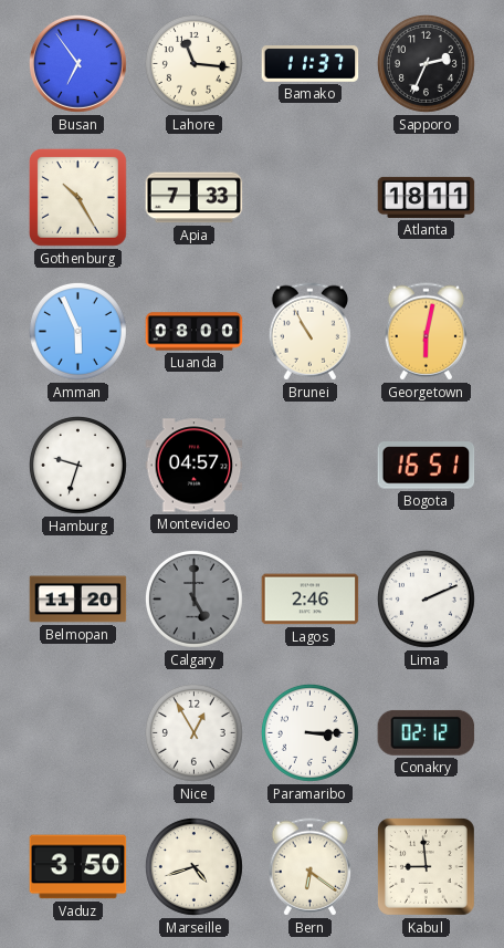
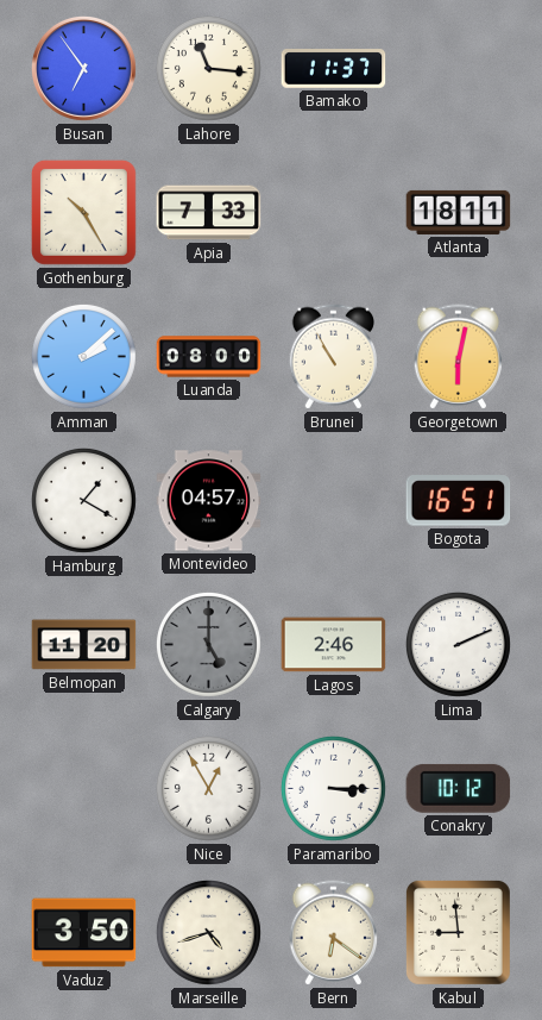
Sapporo: 2:34 -> none
Amman: 5:56 -> 2:08
Hamburg: 9:33 -> 1:20
Conakry: 02:12 -> 10:12
